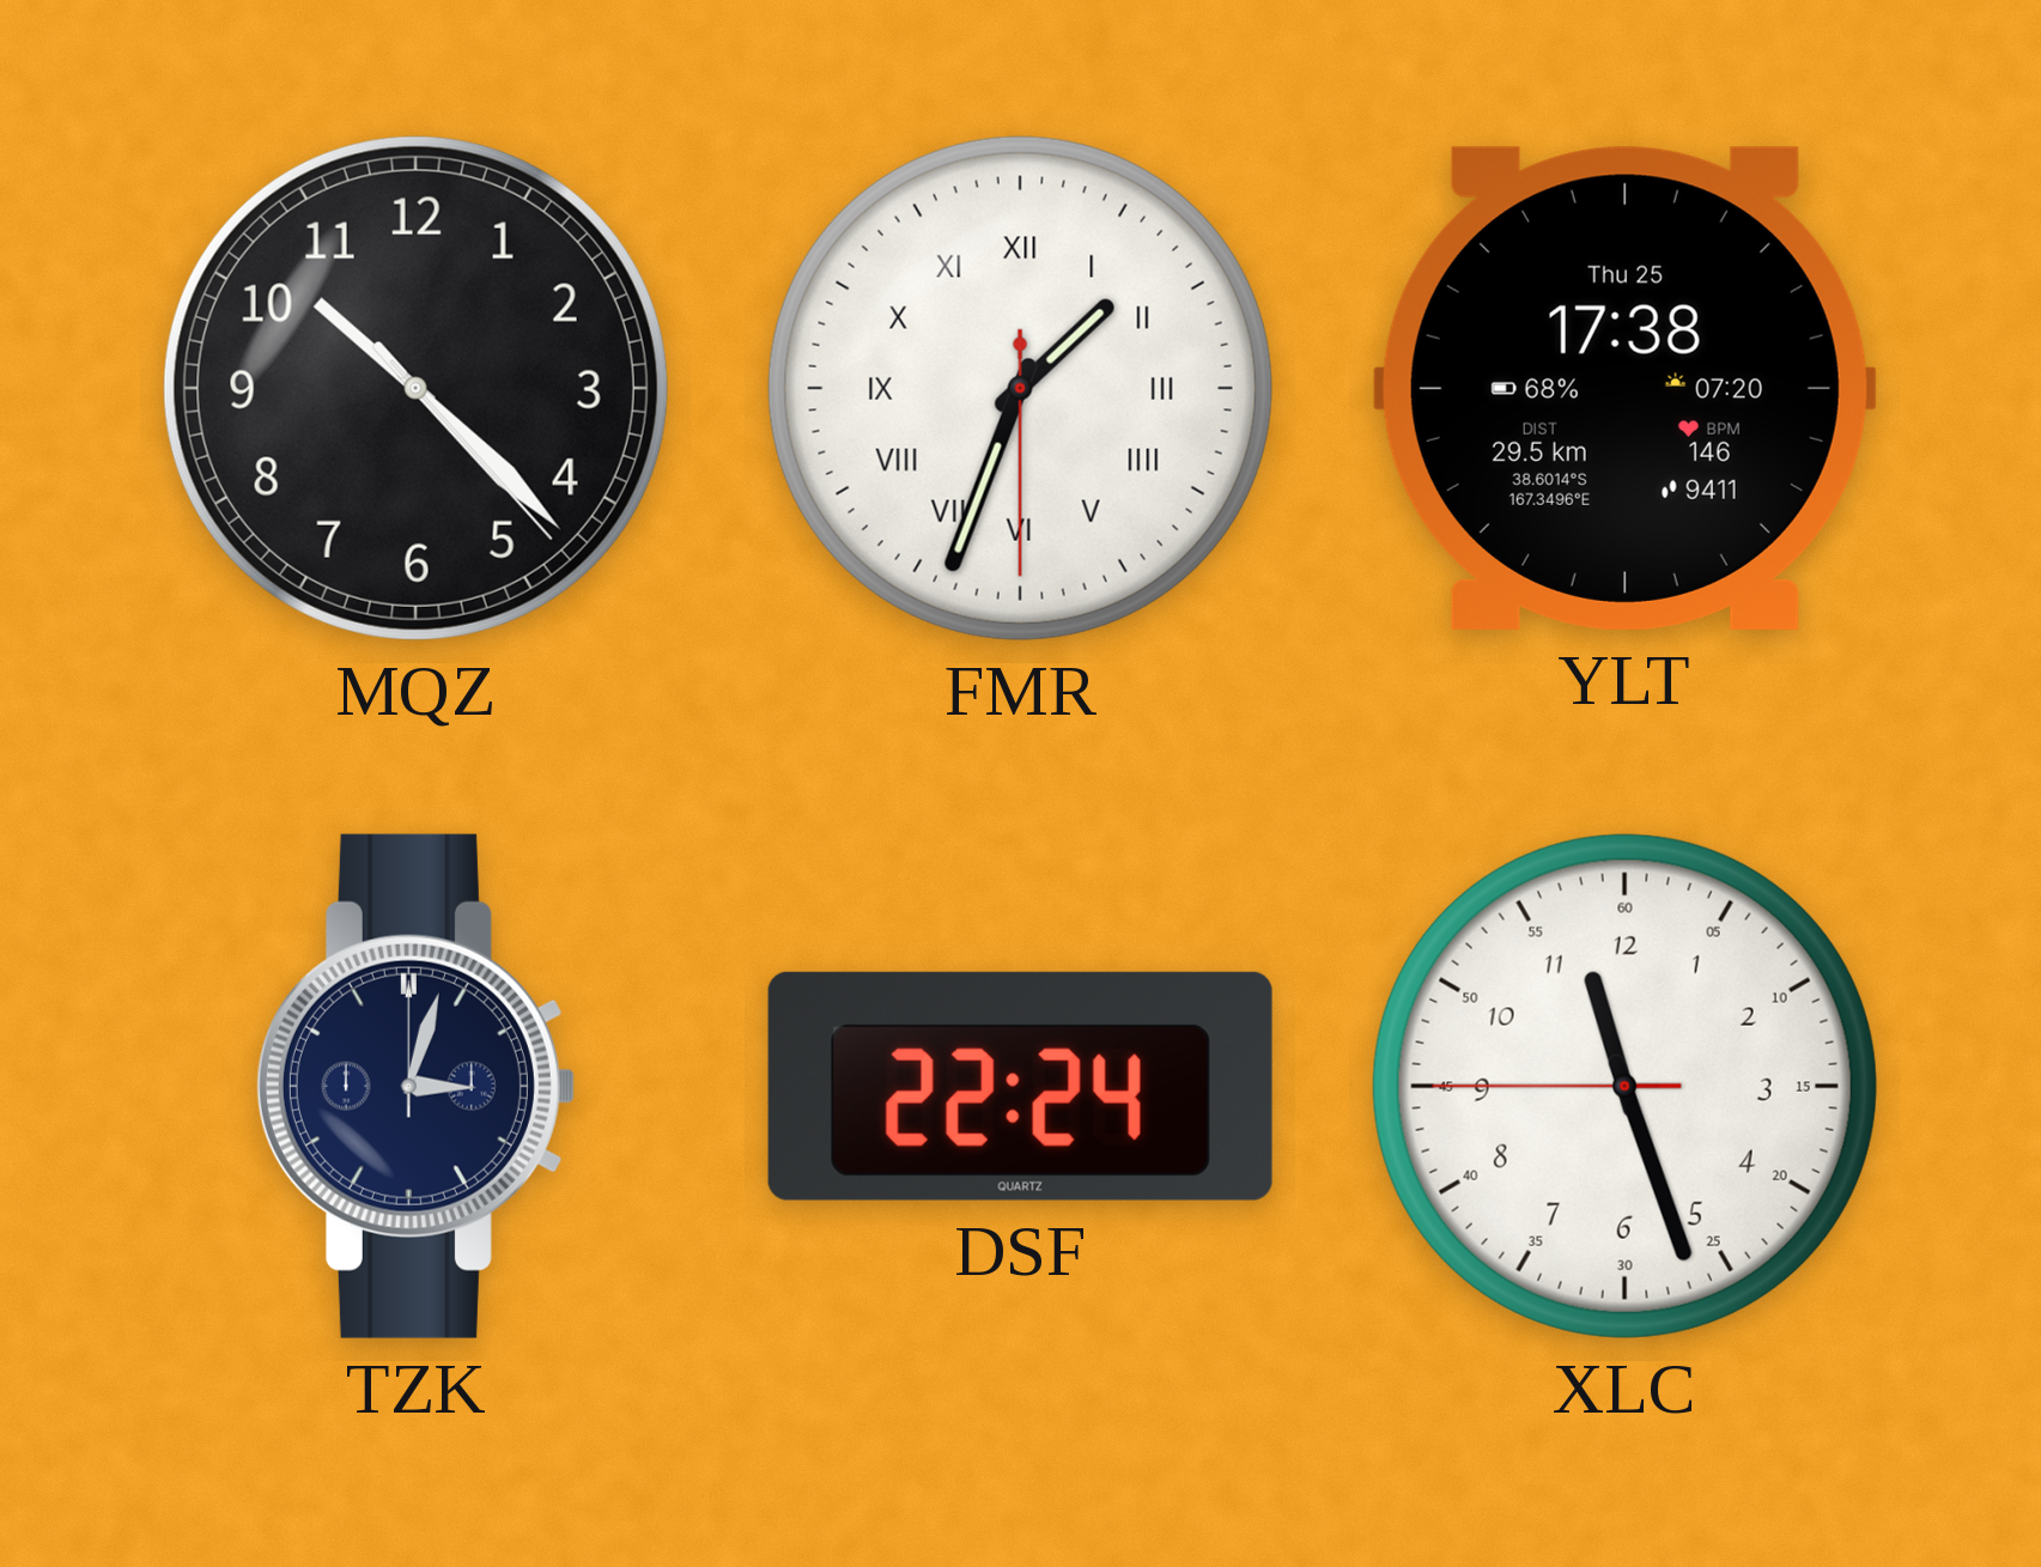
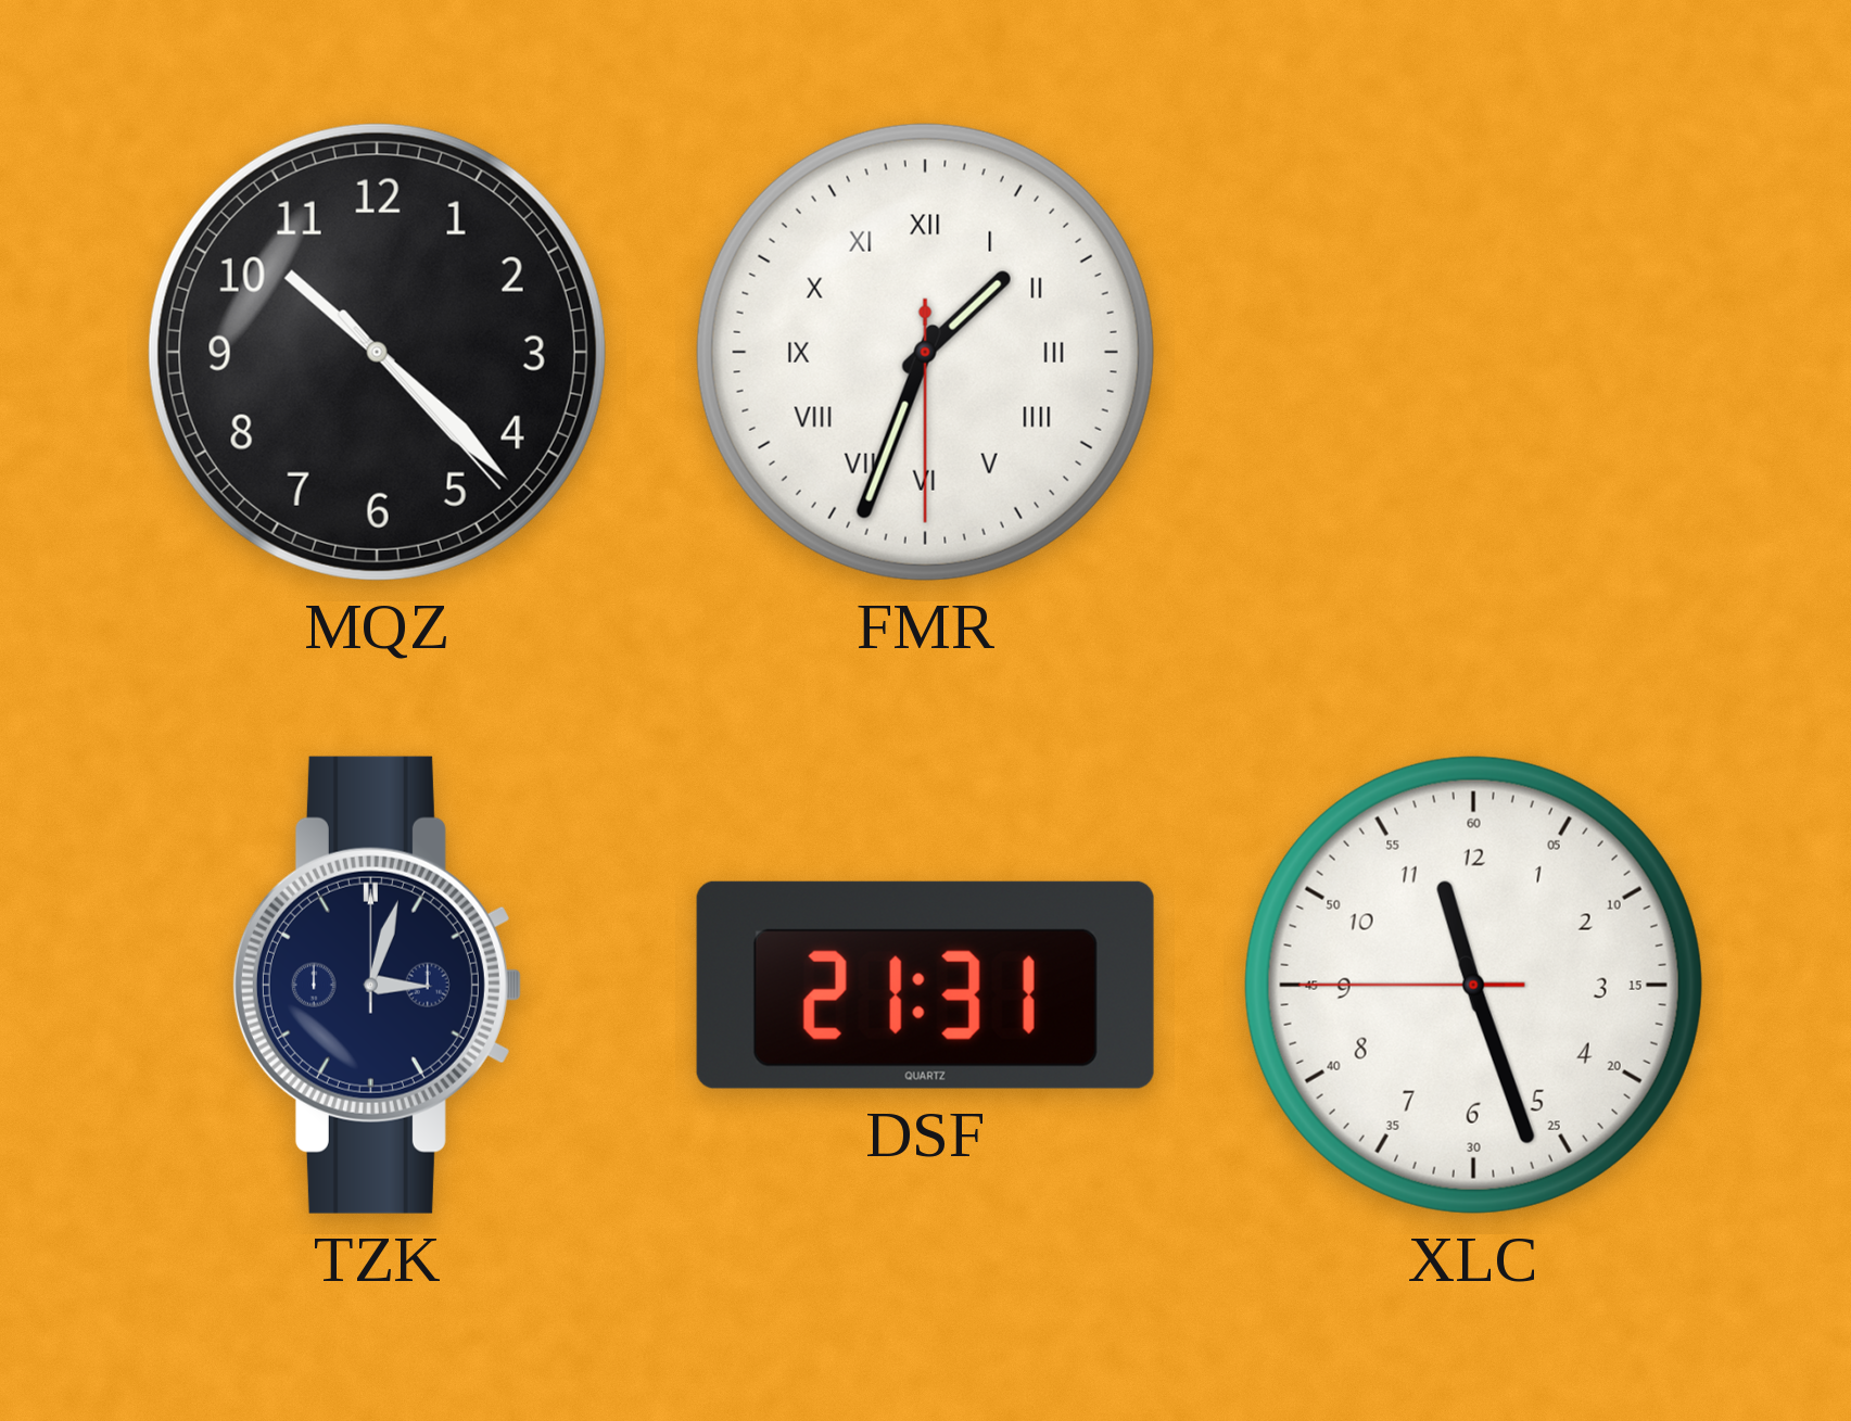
YLT: 17:38 -> none
DSF: 22:24 -> 21:31
